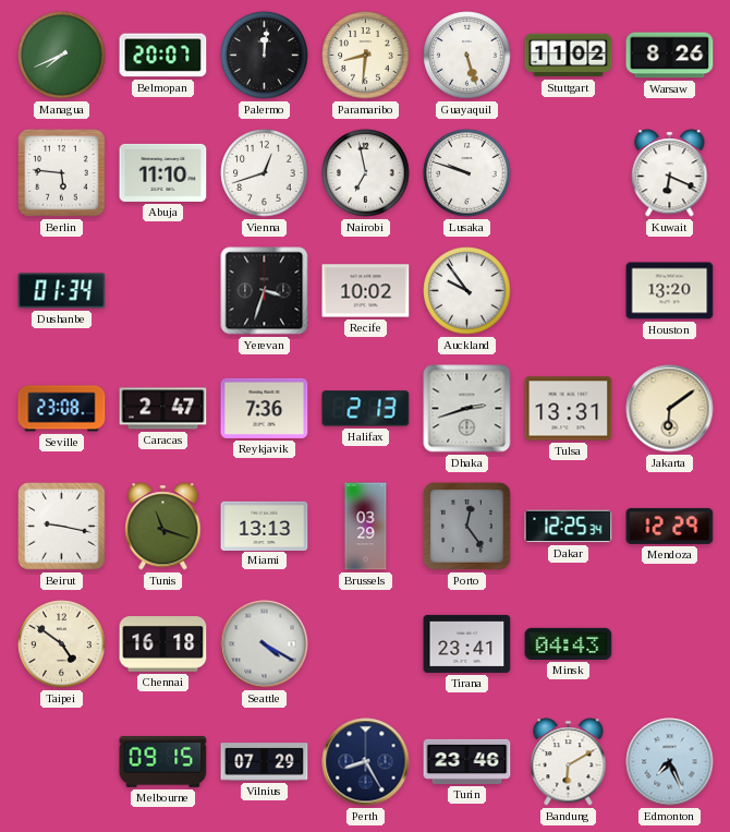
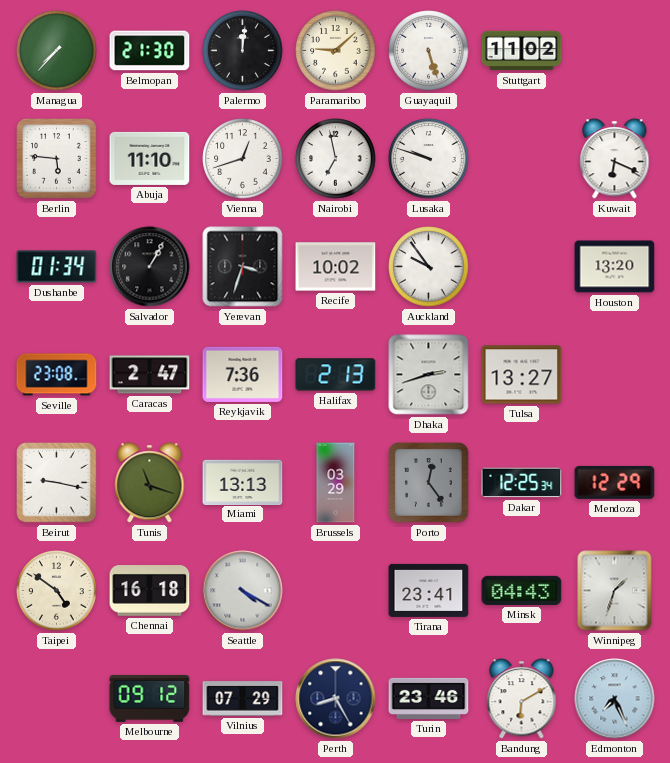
Managua: 7:41 -> 7:37
Belmopan: 20:07 -> 21:30
Paramaribo: 8:31 -> 9:08
Warsaw: 8:26 -> none
Salvador: none -> 1:05
Tulsa: 13:31 -> 13:27
Jakarta: 6:09 -> none
Winnipeg: none -> 1:33
Melbourne: 09:15 -> 09:12
